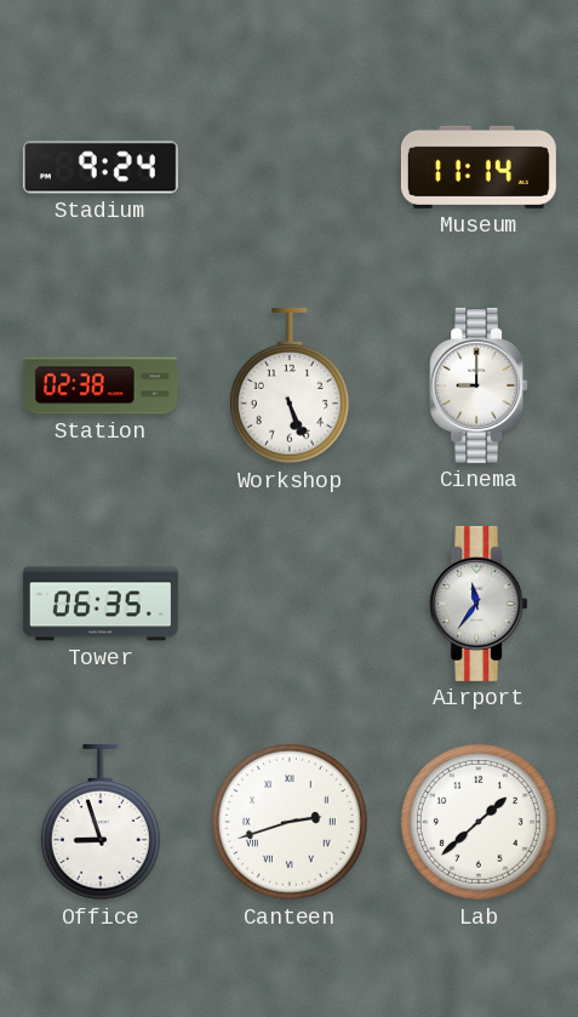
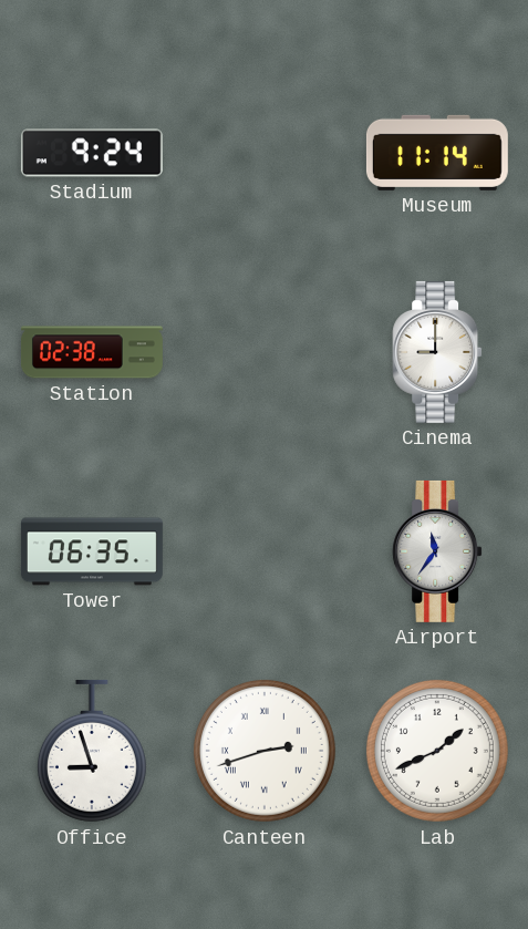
Workshop: 5:26 -> none
Lab: 1:38 -> 1:41
